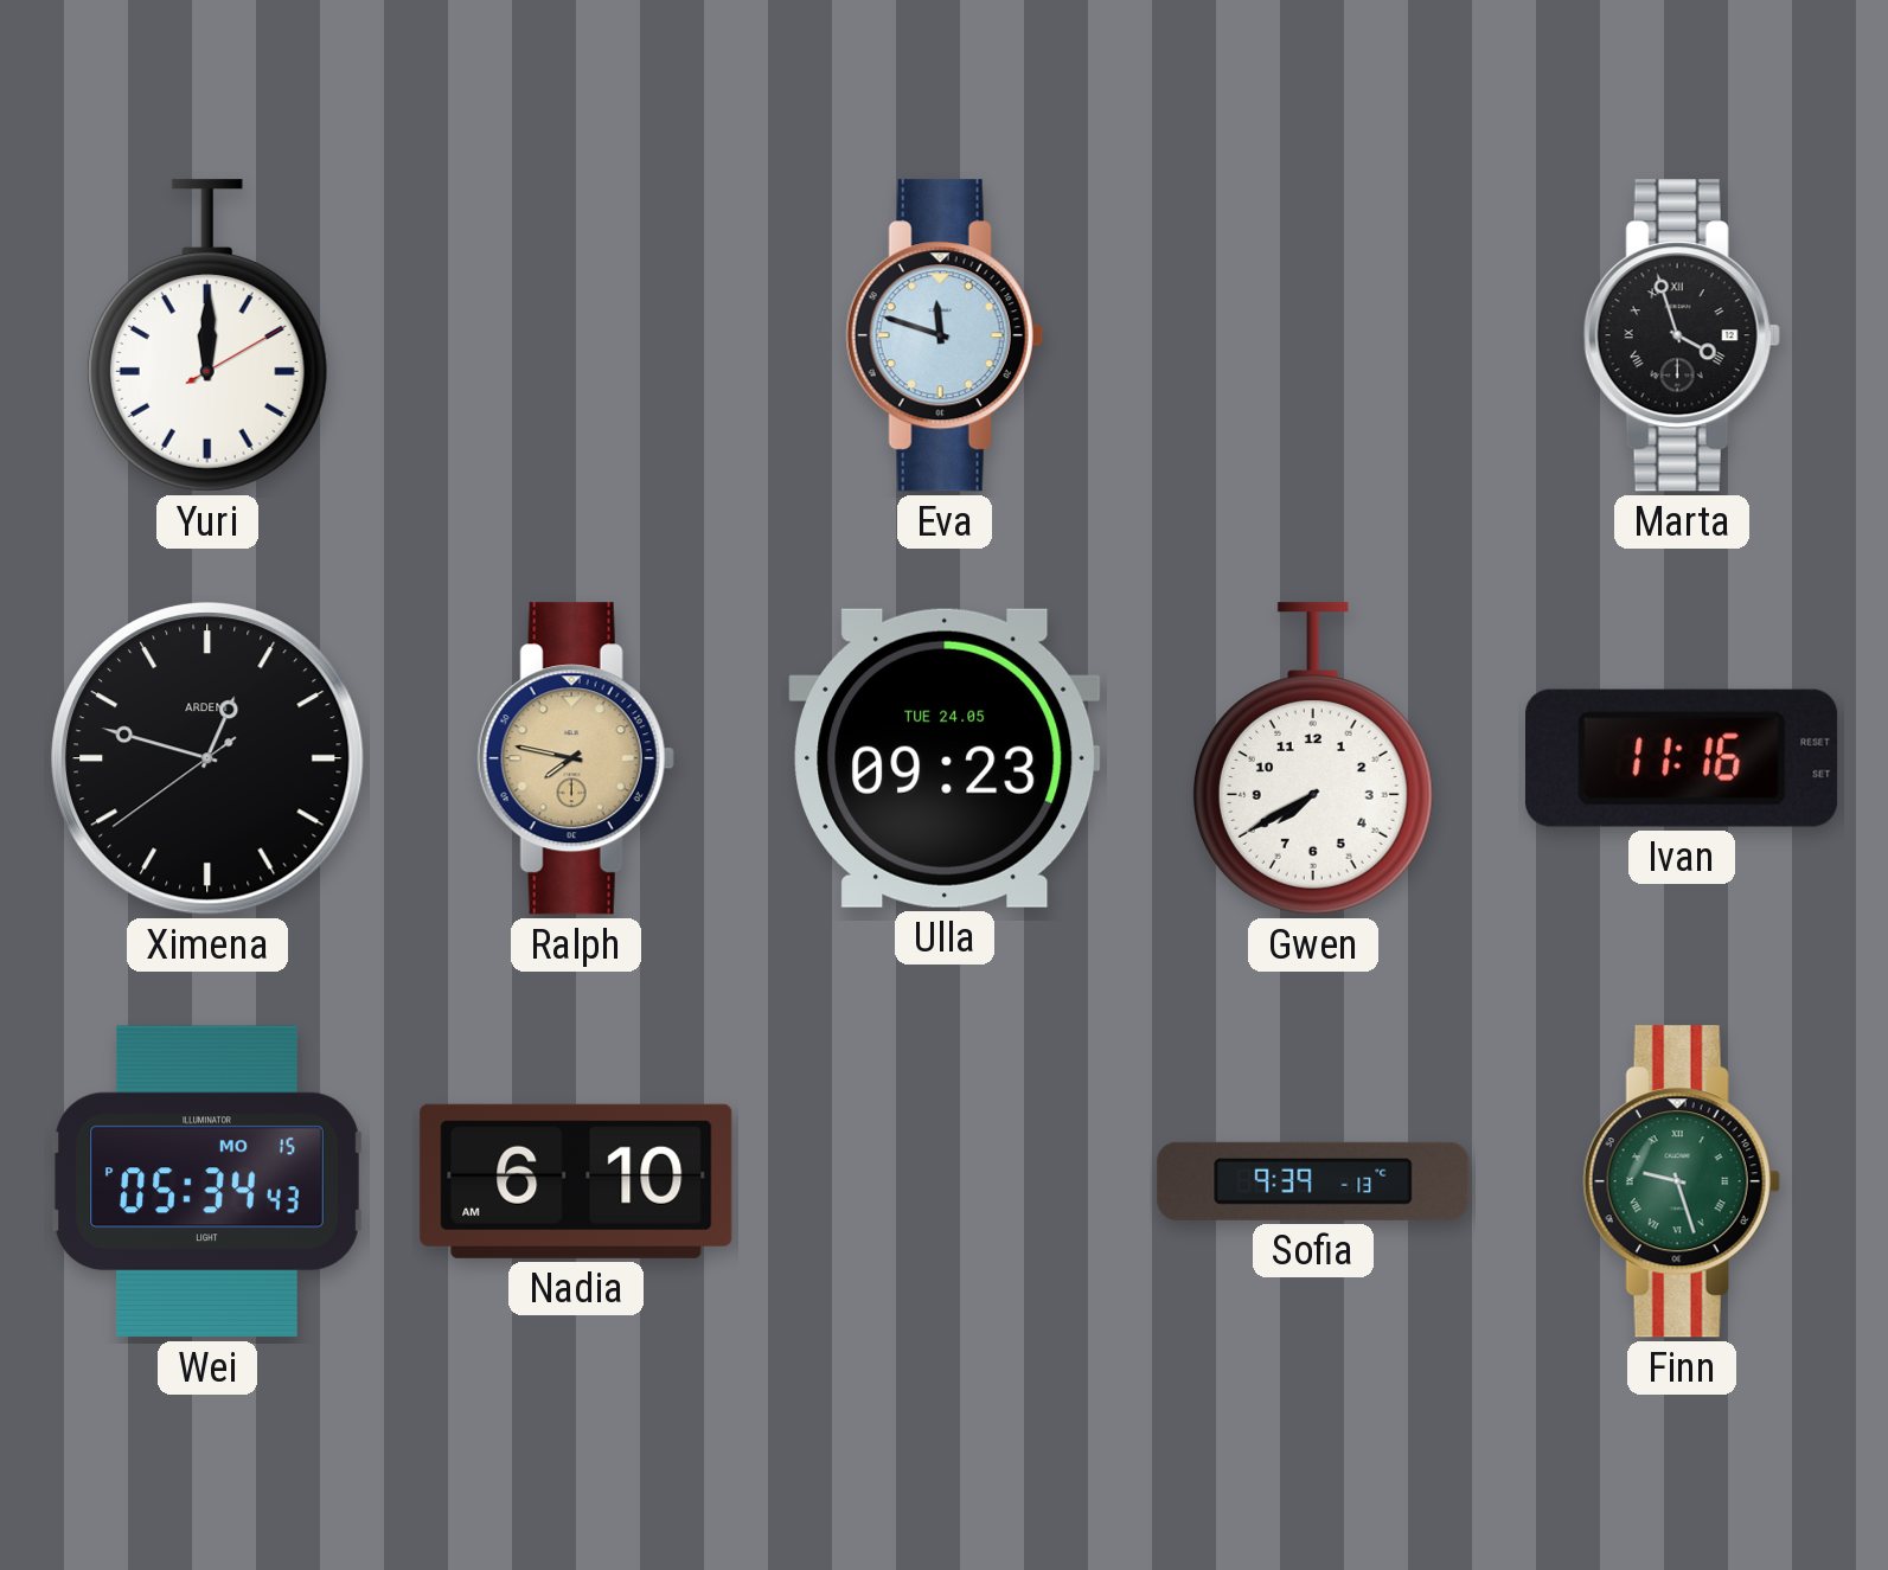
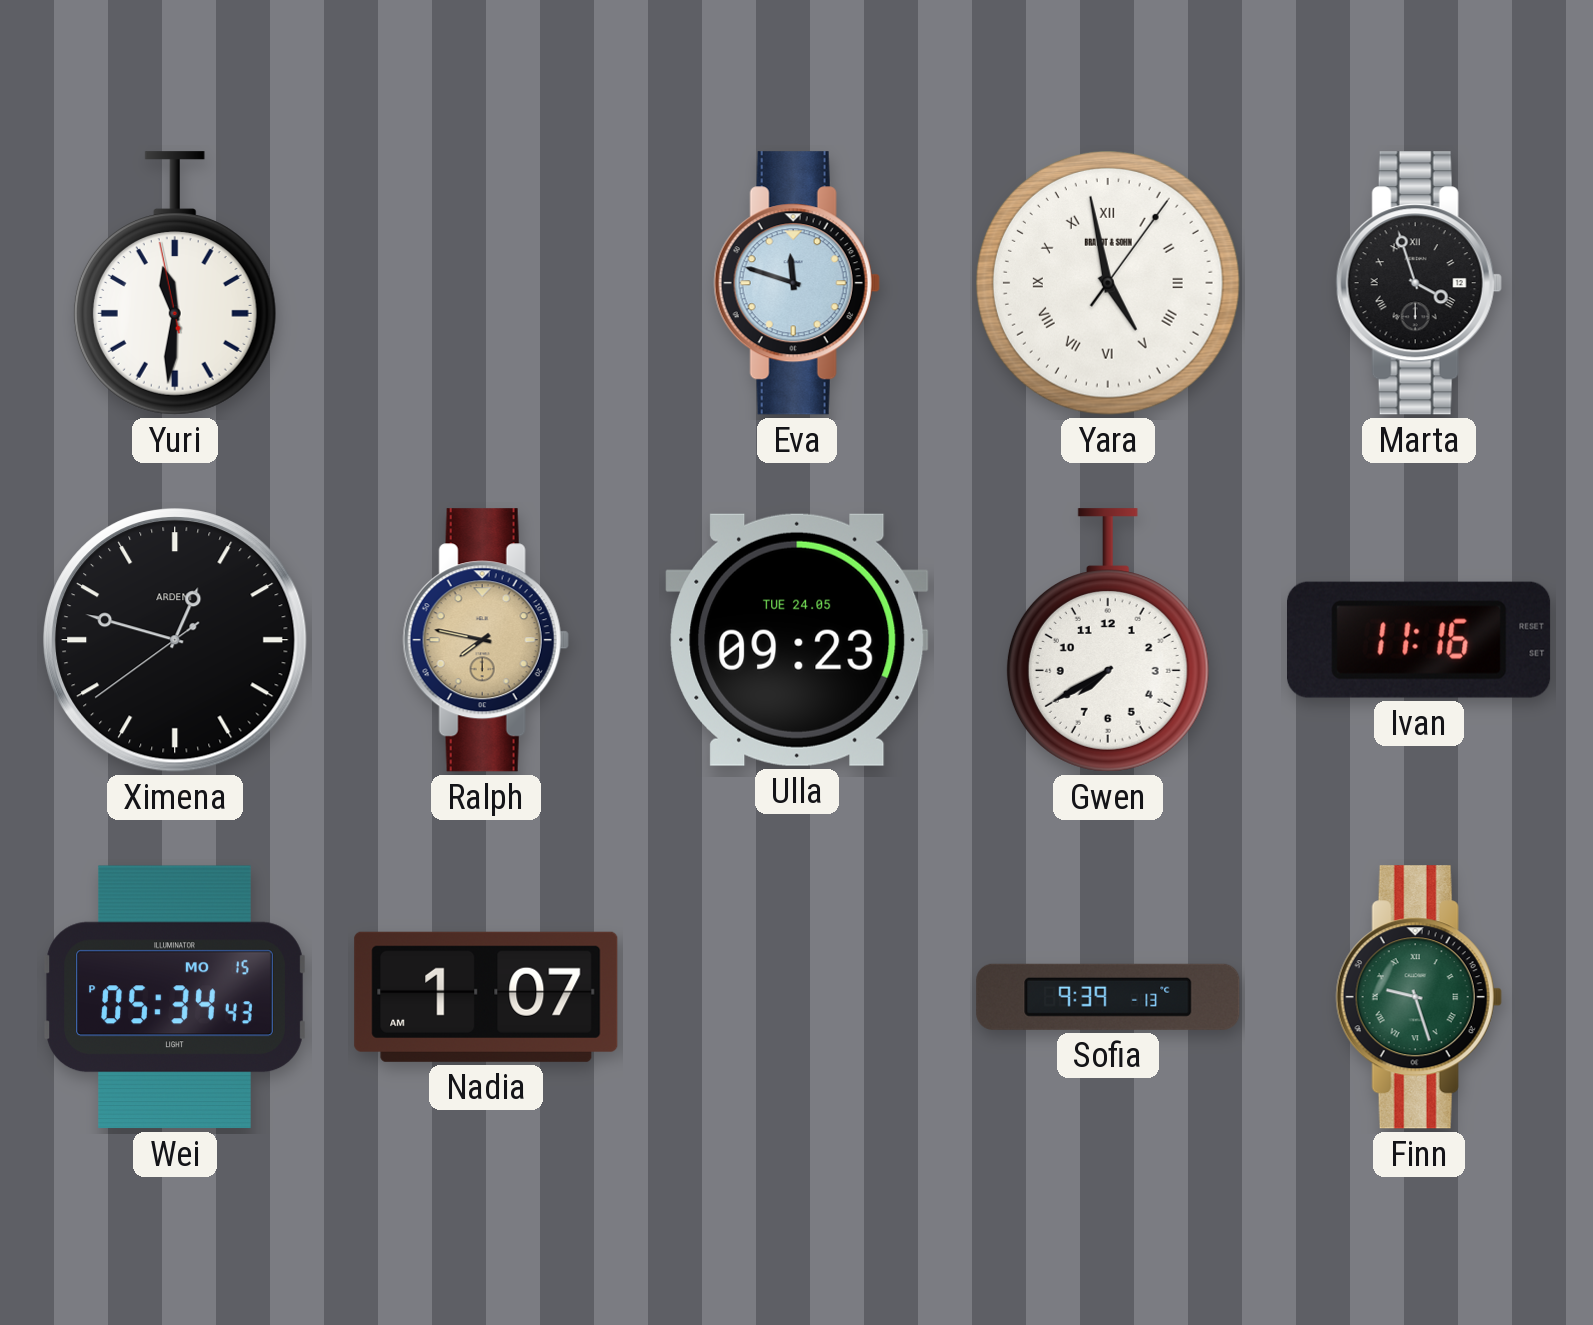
Yuri: 12:00 -> 11:30
Yara: none -> 4:58
Nadia: 6:10 -> 1:07
